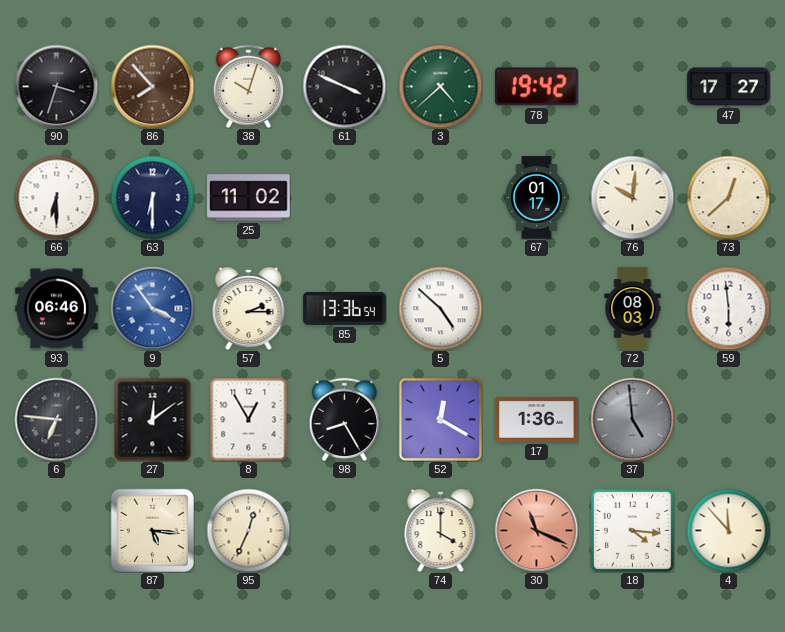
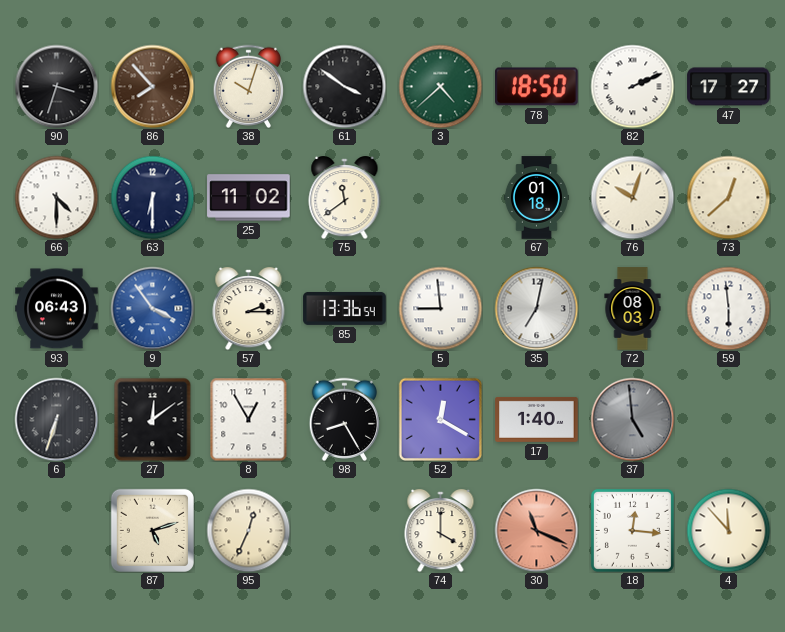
61: 3:49 -> 3:51
78: 19:42 -> 18:50
82: none -> 2:11
66: 6:30 -> 4:30
75: none -> 11:39
67: 01:17 -> 01:18
76: 10:01 -> 10:03
93: 06:46 -> 06:43
5: 4:52 -> 8:59
35: none -> 7:02
6: 6:46 -> 6:33
17: 1:36 -> 1:40
87: 5:16 -> 5:12
18: 4:16 -> 12:16
